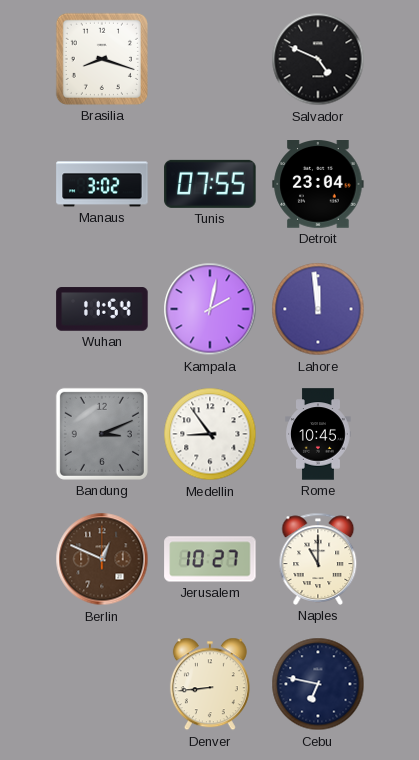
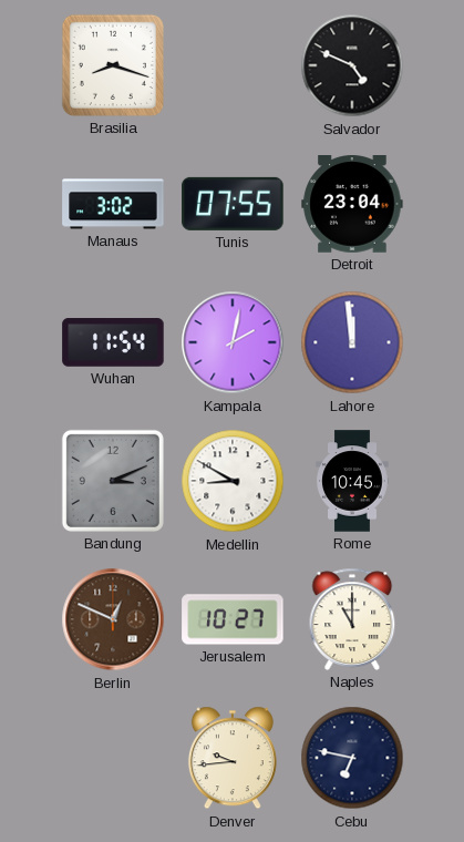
Medellin: 8:54 -> 8:50
Denver: 8:44 -> 9:44
